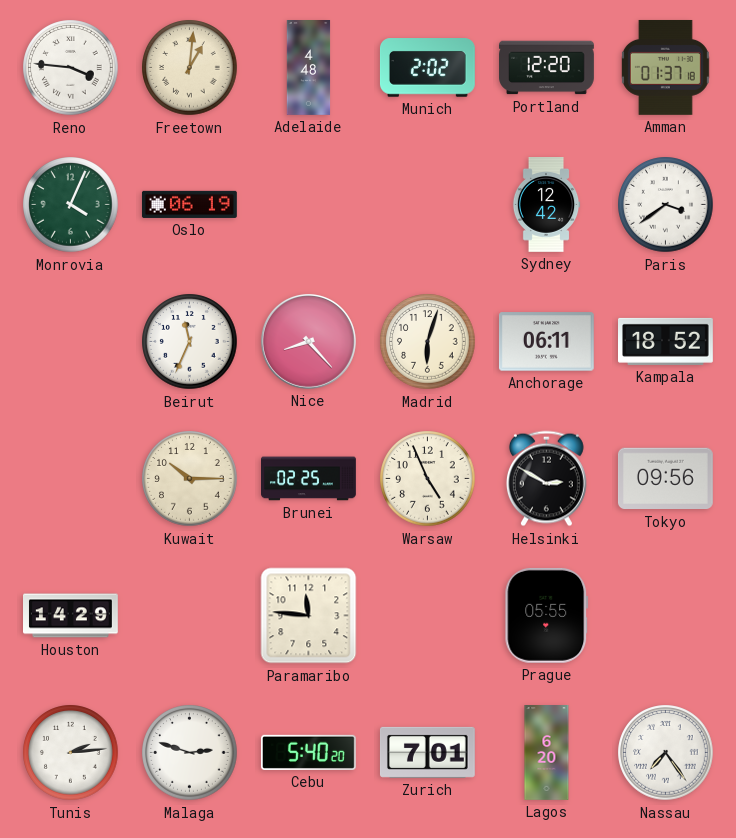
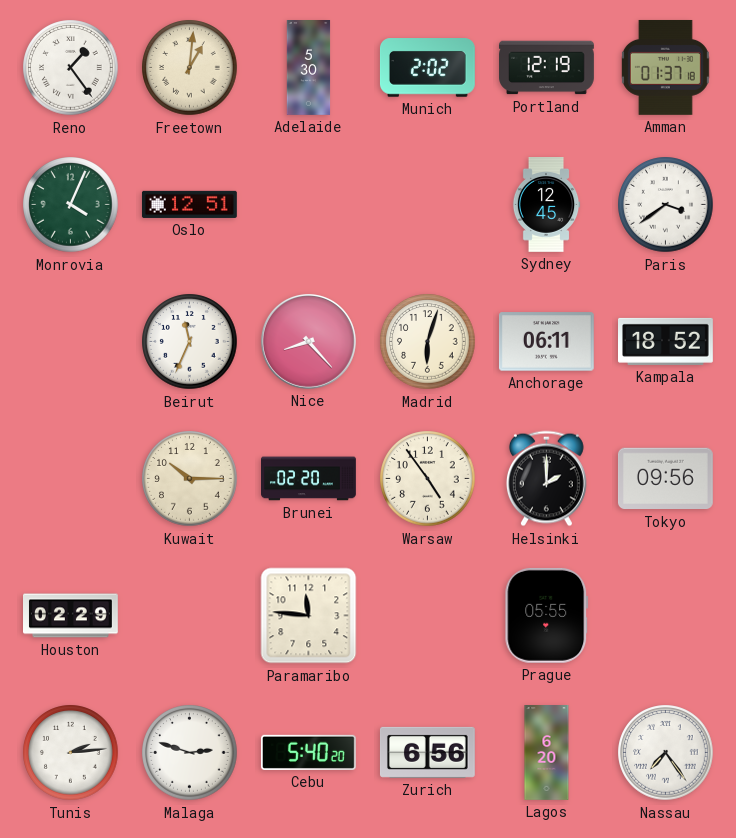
Reno: 3:46 -> 1:24
Adelaide: 4:48 -> 5:30
Portland: 12:20 -> 12:19
Oslo: 06:19 -> 12:51
Sydney: 12:42 -> 12:45
Brunei: 02:25 -> 02:20
Warsaw: 4:56 -> 4:54
Helsinki: 2:50 -> 2:00
Houston: 14:29 -> 02:29
Zurich: 7:01 -> 6:56
